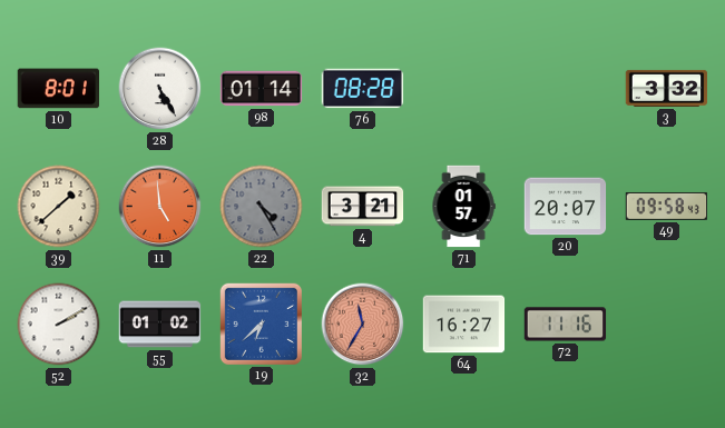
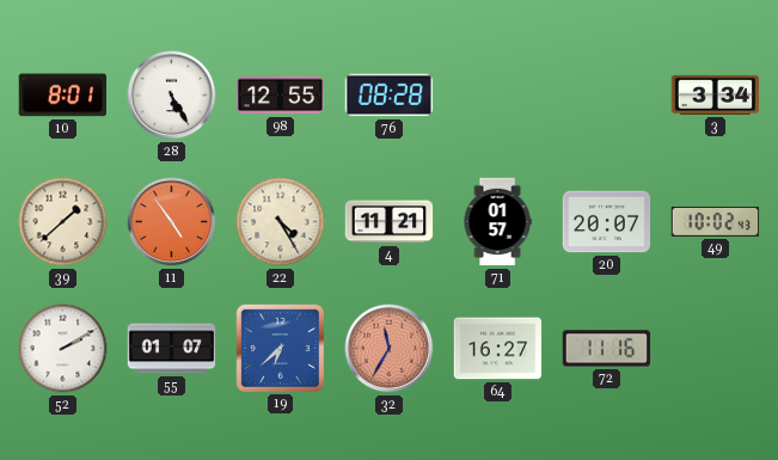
98: 01:14 -> 12:55
3: 3:32 -> 3:34
11: 4:59 -> 4:54
22 dial: grey -> cream
4: 3:21 -> 11:21
49: 09:58 -> 10:02
55: 01:02 -> 01:07
